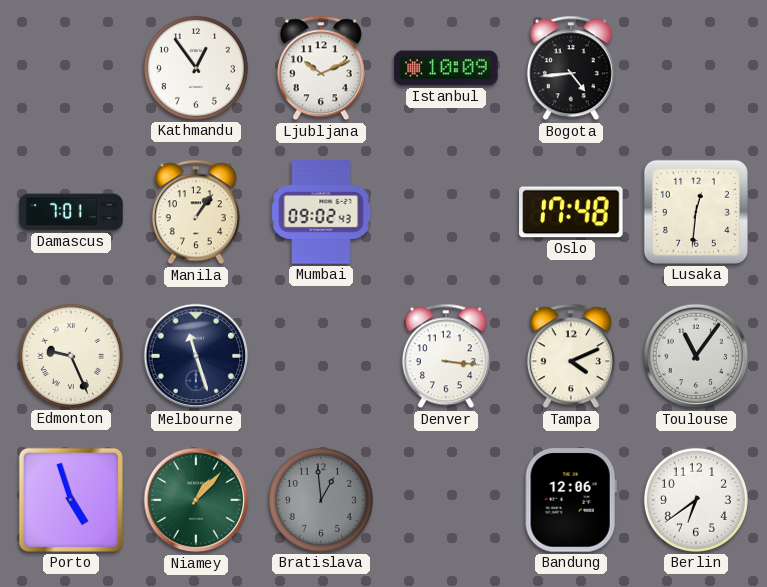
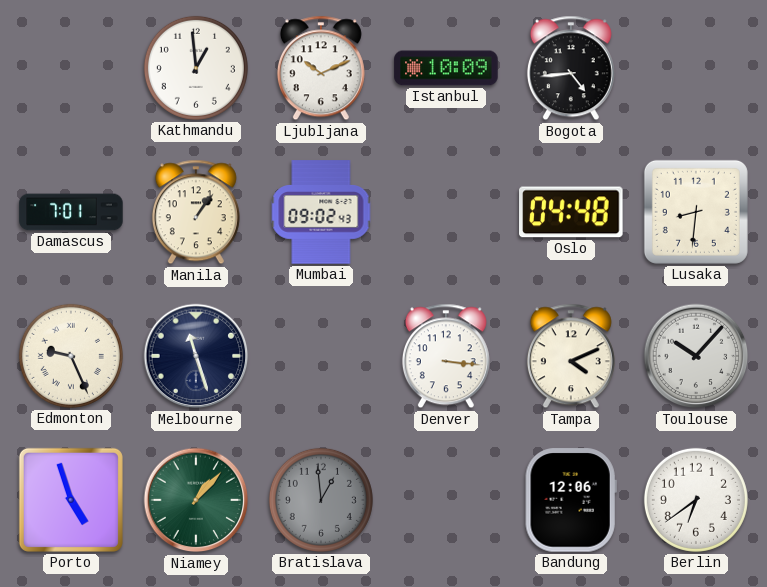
Kathmandu: 12:54 -> 12:59
Oslo: 17:48 -> 04:48
Lusaka: 12:31 -> 8:31
Toulouse: 11:06 -> 10:07
